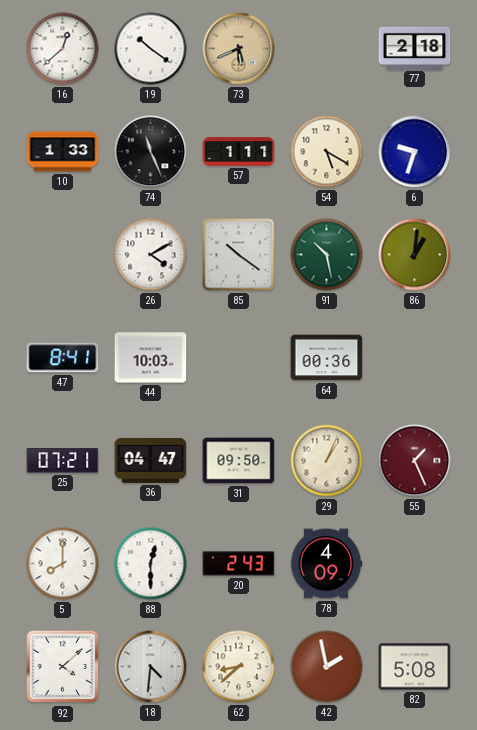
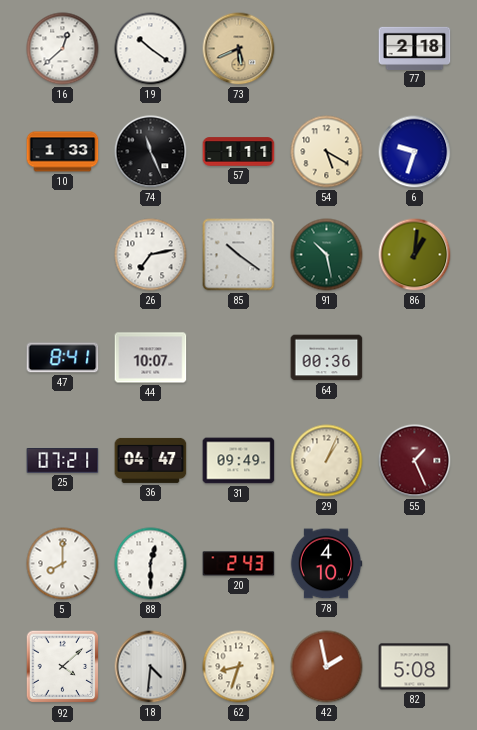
26: 4:10 -> 7:13
44: 10:03 -> 10:07
31: 09:50 -> 09:49
78: 4:09 -> 4:10
62: 8:38 -> 8:33
